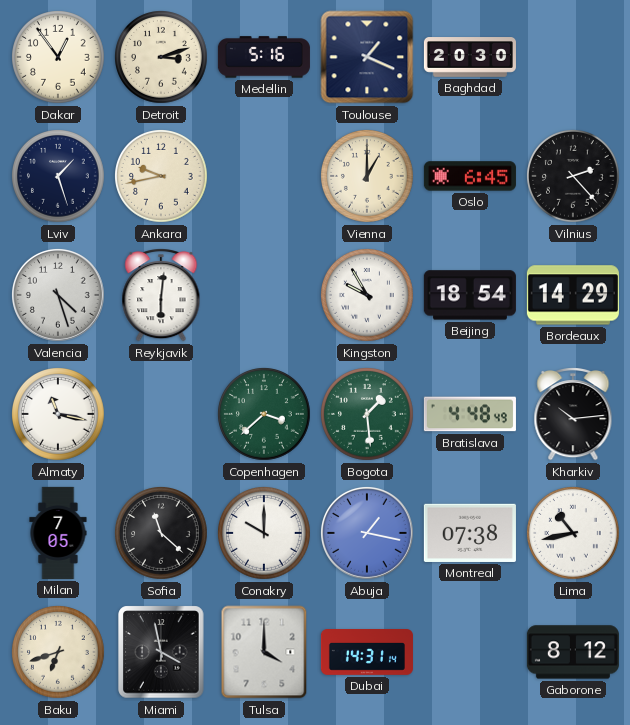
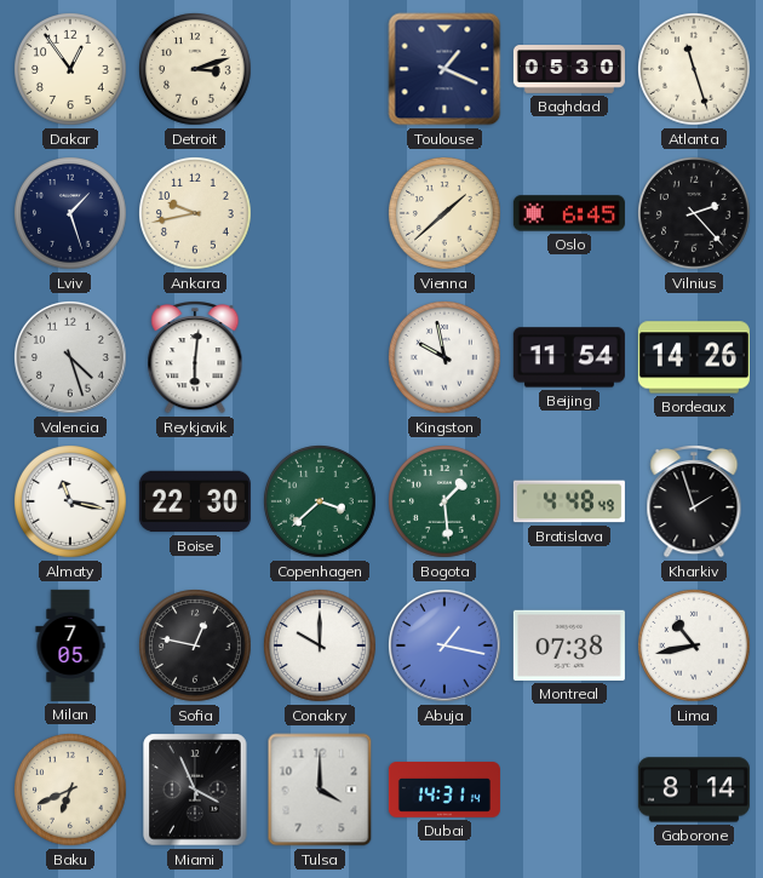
Medellin: 5:16 -> none
Baghdad: 20:30 -> 05:30
Atlanta: none -> 11:27
Vienna: 1:00 -> 1:38
Kingston: 9:55 -> 9:58
Beijing: 18:54 -> 11:54
Bordeaux: 14:29 -> 14:26
Boise: none -> 22:30
Kharkiv: 10:14 -> 1:57
Sofia: 11:22 -> 12:47
Baku: 6:42 -> 6:41
Miami: 3:58 -> 3:56
Gaborone: 8:12 -> 8:14
